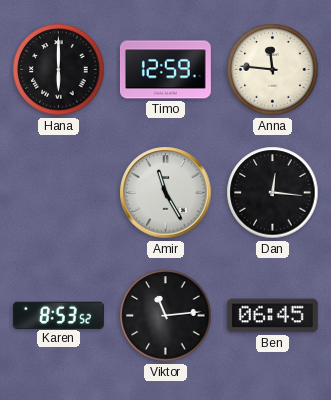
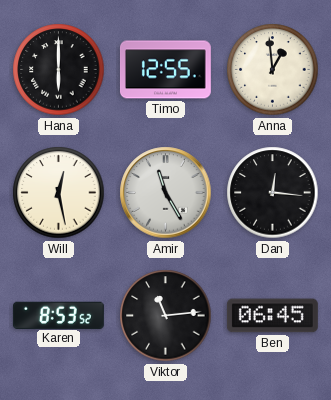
Timo: 12:59 -> 12:55
Anna: 11:46 -> 12:59
Will: none -> 12:28
